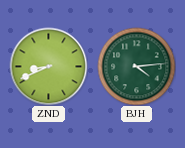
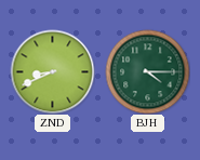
BJH: 4:14 -> 4:15
